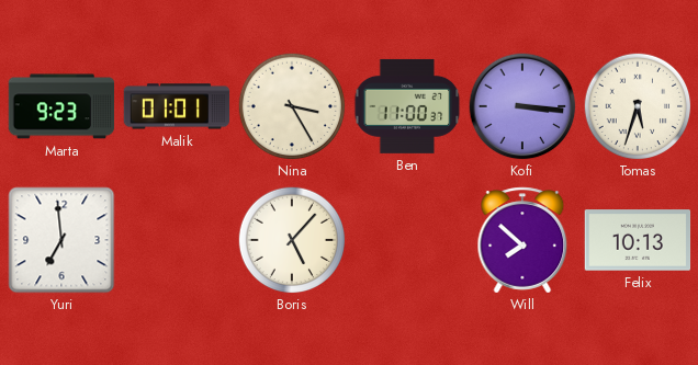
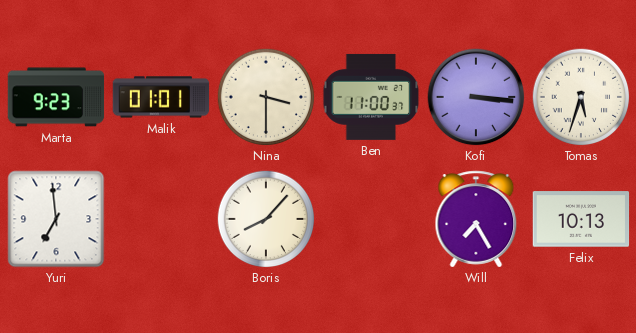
Nina: 3:25 -> 3:30
Boris: 5:07 -> 8:07
Will: 7:52 -> 7:25
